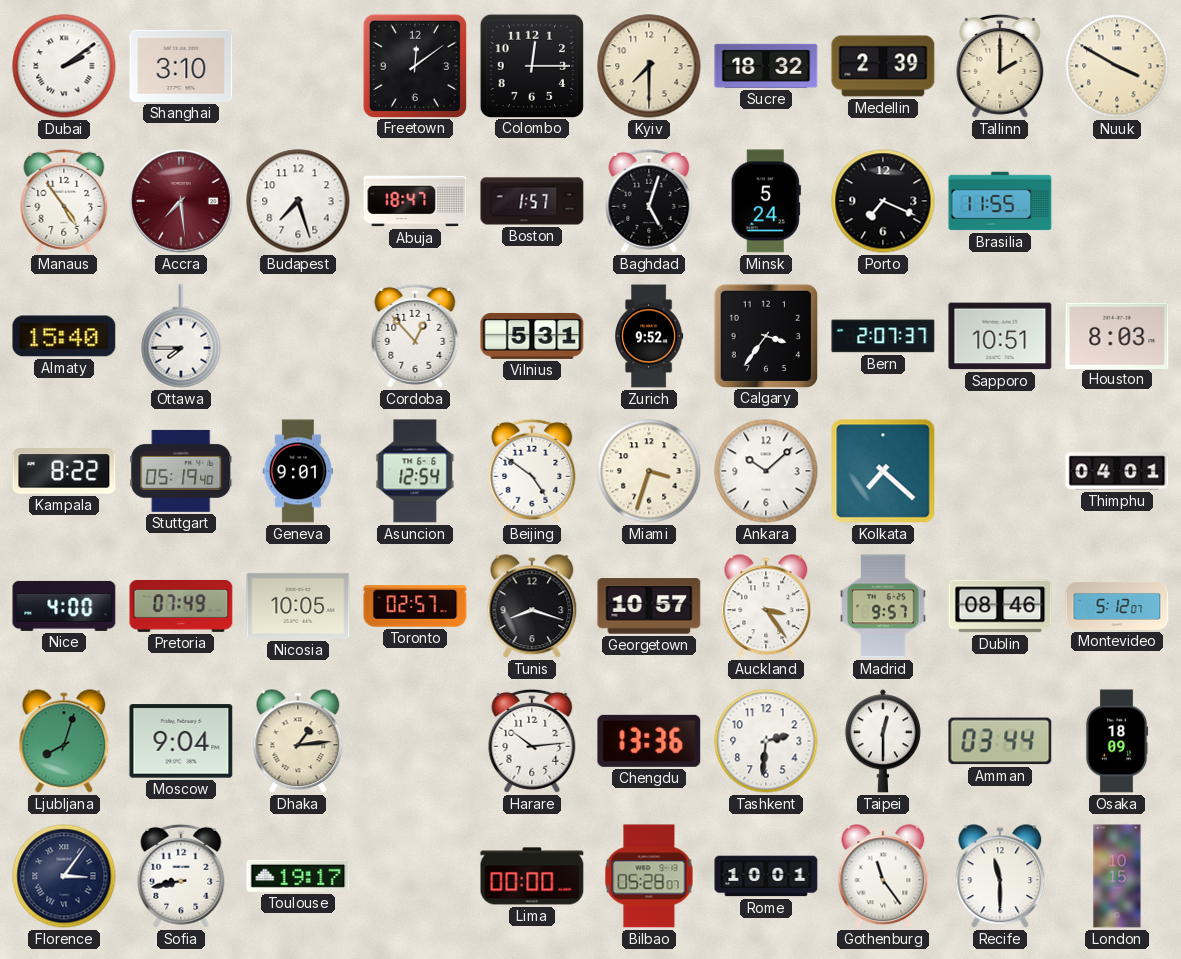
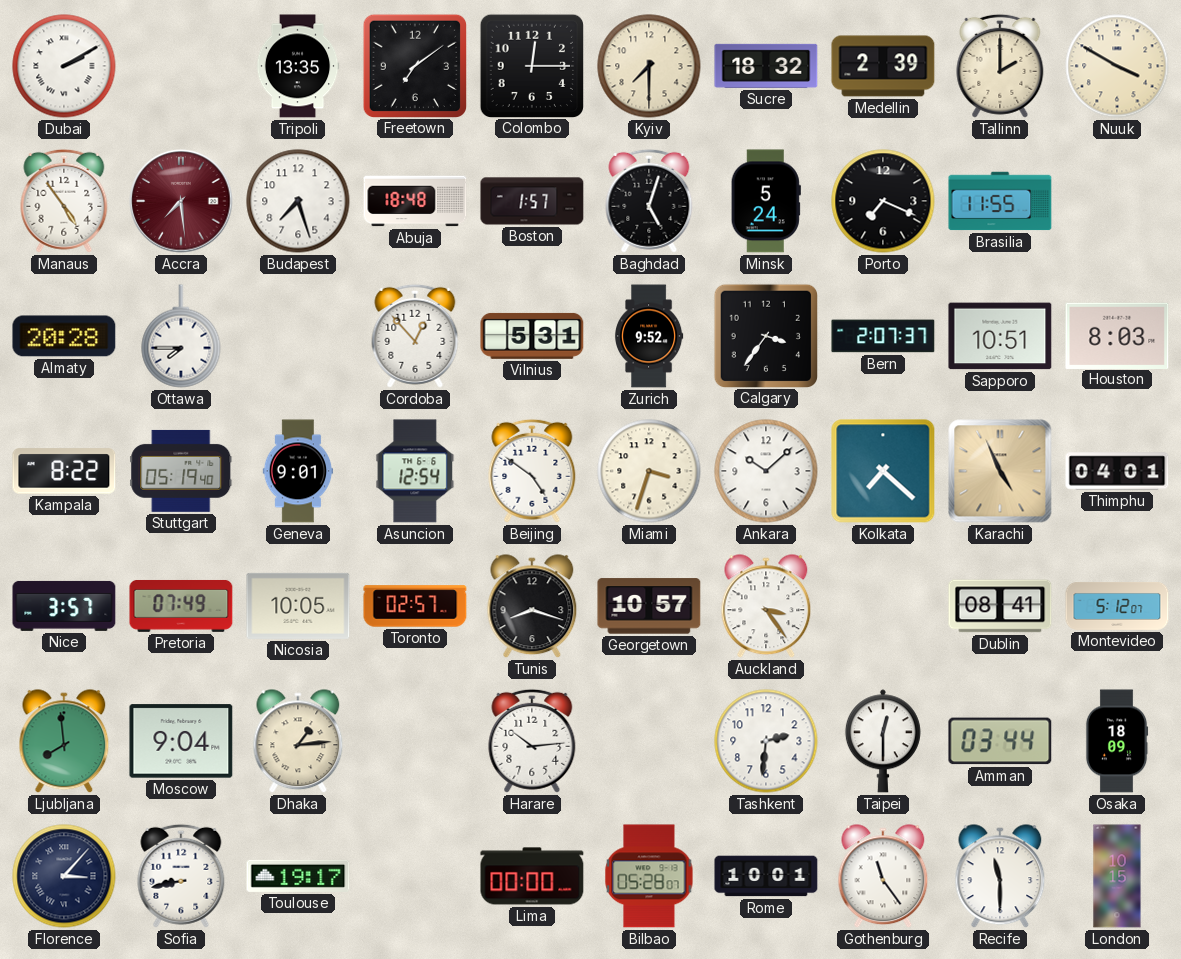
Dubai: 2:09 -> 2:10
Shanghai: 3:10 -> none
Tripoli: none -> 13:35
Freetown: 12:09 -> 7:09
Abuja: 18:47 -> 18:48
Almaty: 15:40 -> 20:28
Karachi: none -> 4:56
Nice: 4:00 -> 3:57
Madrid: 9:57 -> none
Dublin: 08:46 -> 08:41
Ljubljana: 8:03 -> 7:59
Chengdu: 13:36 -> none
Florence: 3:06 -> 3:07
